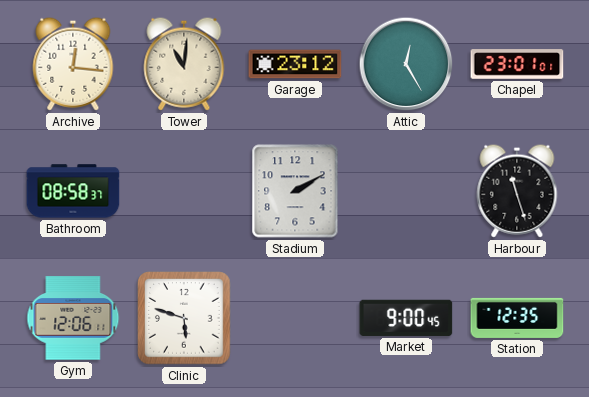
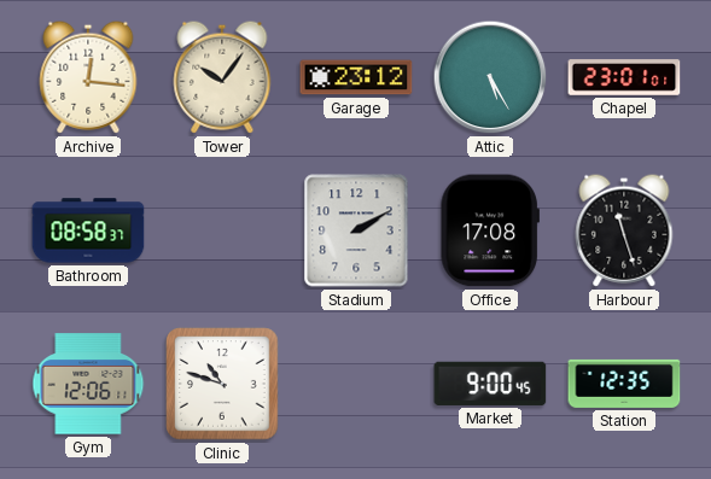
Tower: 11:01 -> 10:06
Attic: 12:25 -> 5:25
Office: none -> 17:08
Clinic: 5:48 -> 10:48
